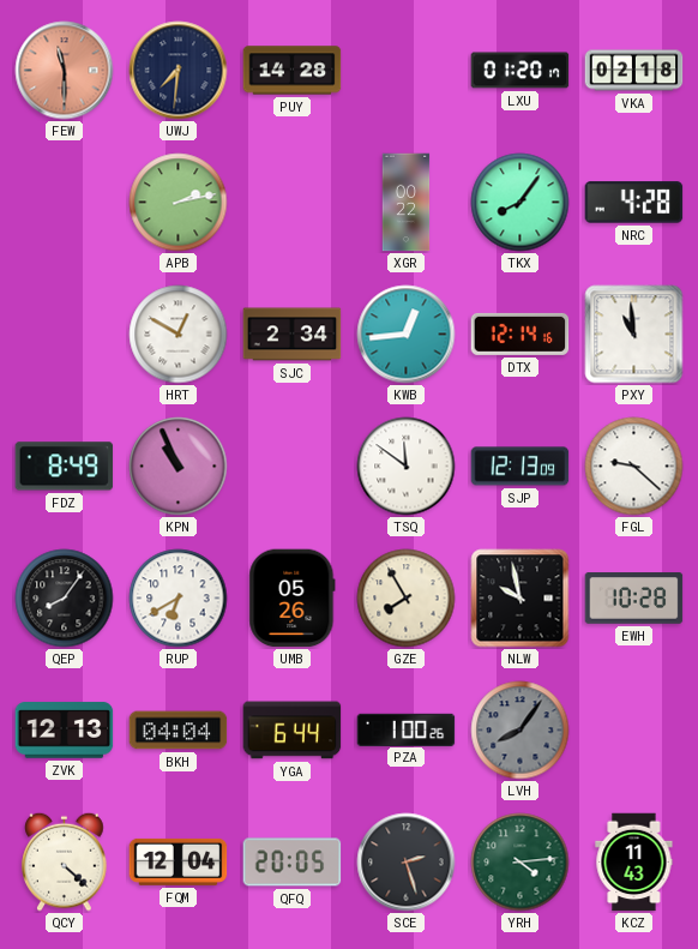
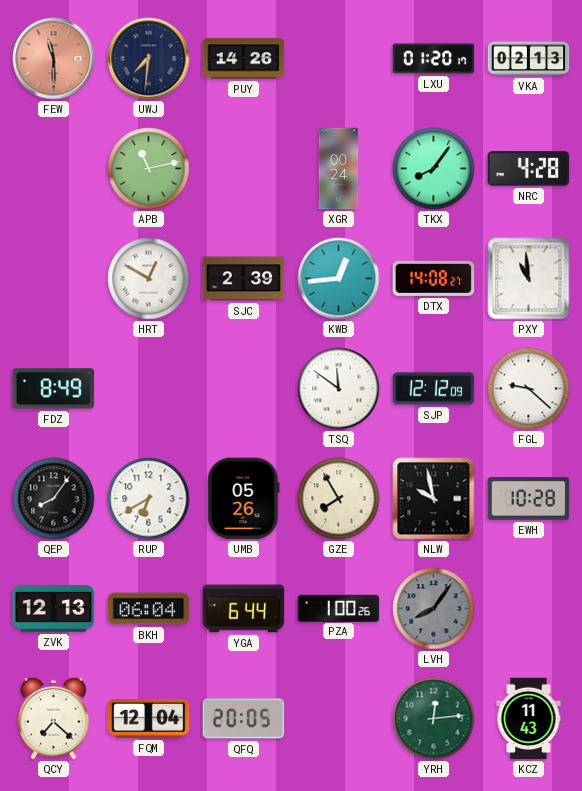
PUY: 14:28 -> 14:26
VKA: 02:18 -> 02:13
APB: 2:13 -> 11:13
XGR: 00:22 -> 00:24
SJC: 2:34 -> 2:39
DTX: 12:14 -> 14:08
KPN: 10:56 -> none
SJP: 12:13 -> 12:12
BKH: 04:04 -> 06:04
QCY: 4:22 -> 7:22
SCE: 2:27 -> none
YRH: 4:14 -> 12:14
